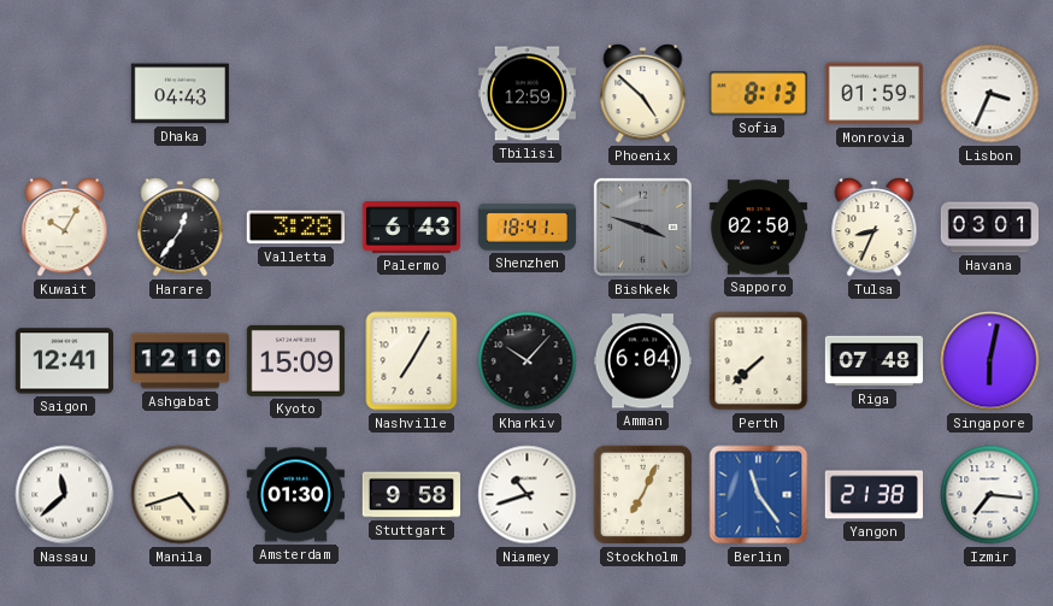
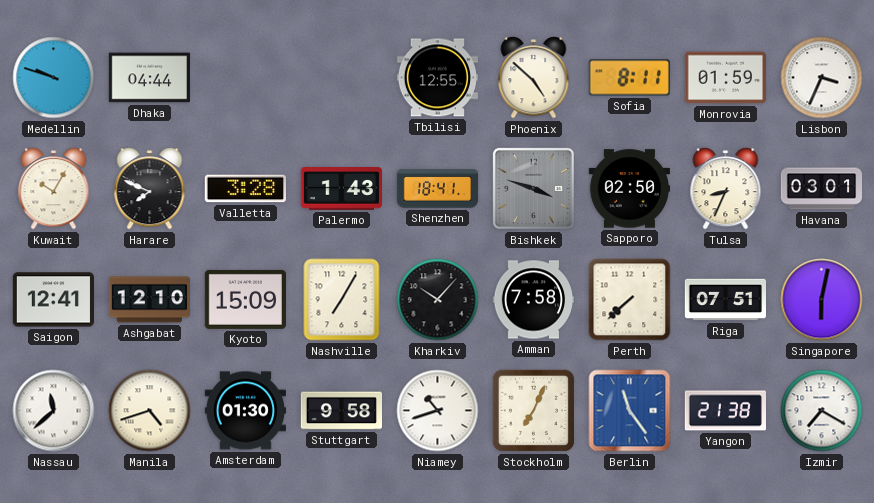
Medellin: none -> 9:48
Dhaka: 04:43 -> 04:44
Tbilisi: 12:59 -> 12:55
Sofia: 8:13 -> 8:11
Harare: 12:36 -> 7:49
Palermo: 6:43 -> 1:43
Amman: 6:04 -> 7:58
Riga: 07:48 -> 07:51
Izmir: 7:16 -> 7:20
